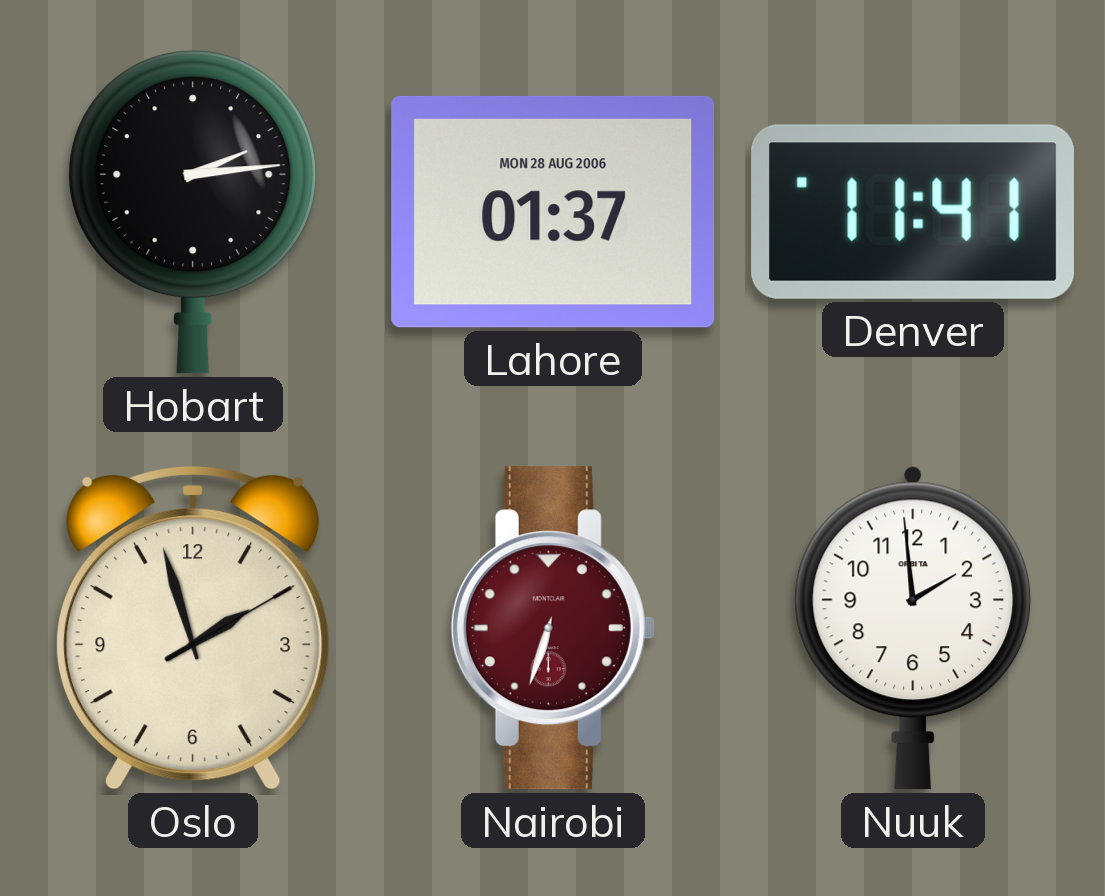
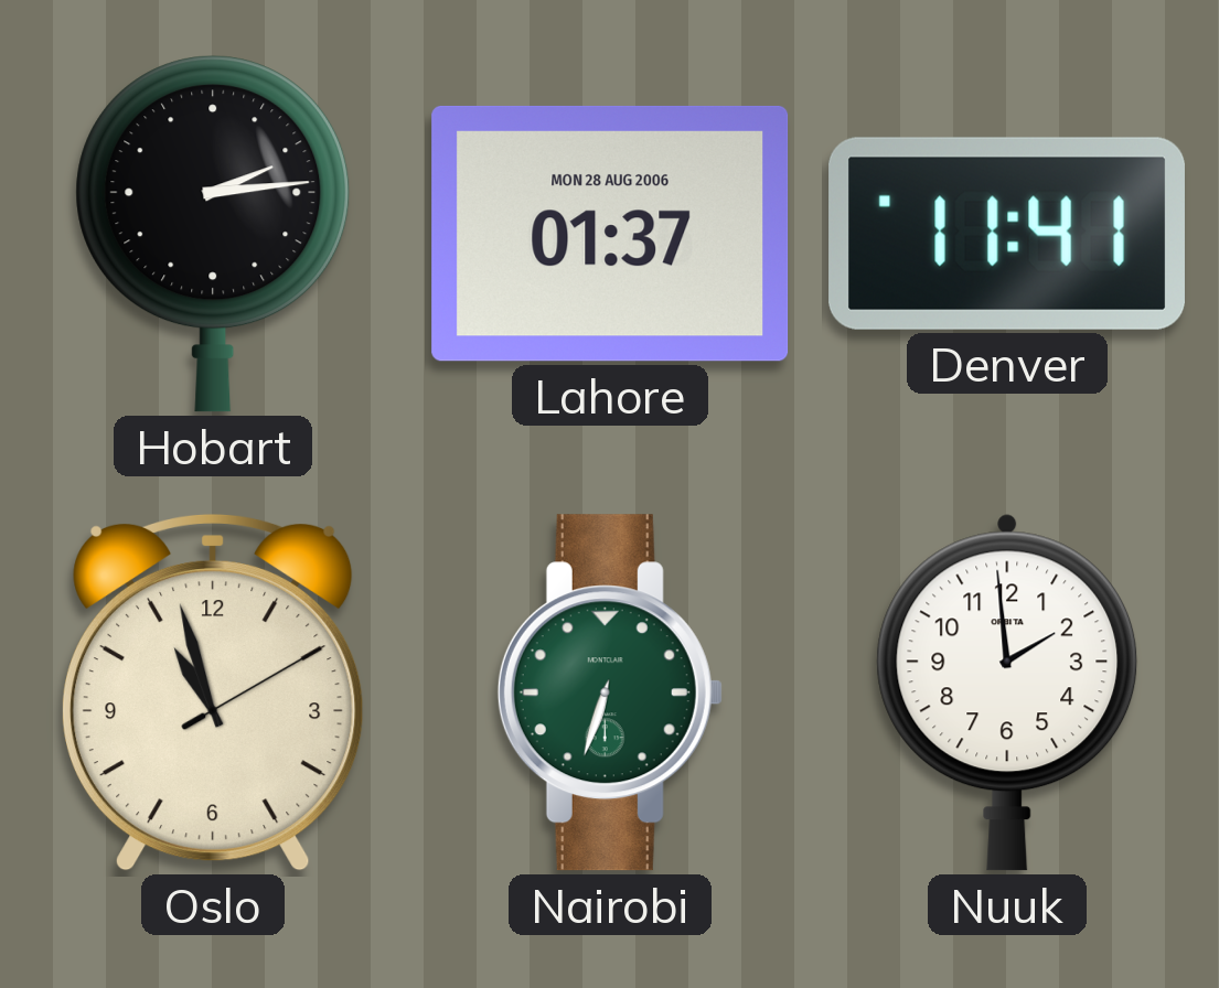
Oslo: 1:57 -> 10:57
Nairobi dial: burgundy -> green
